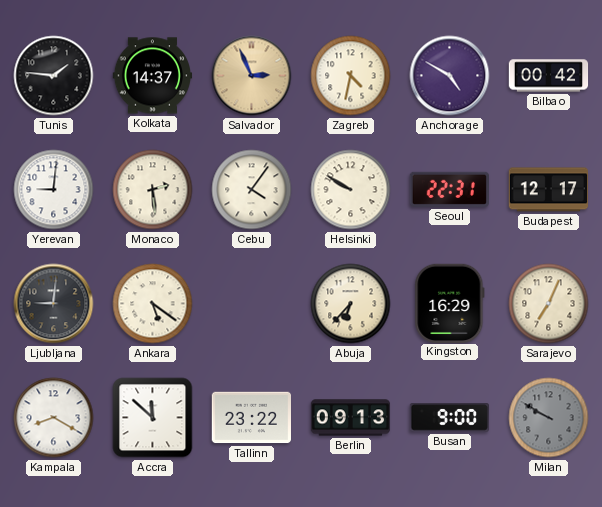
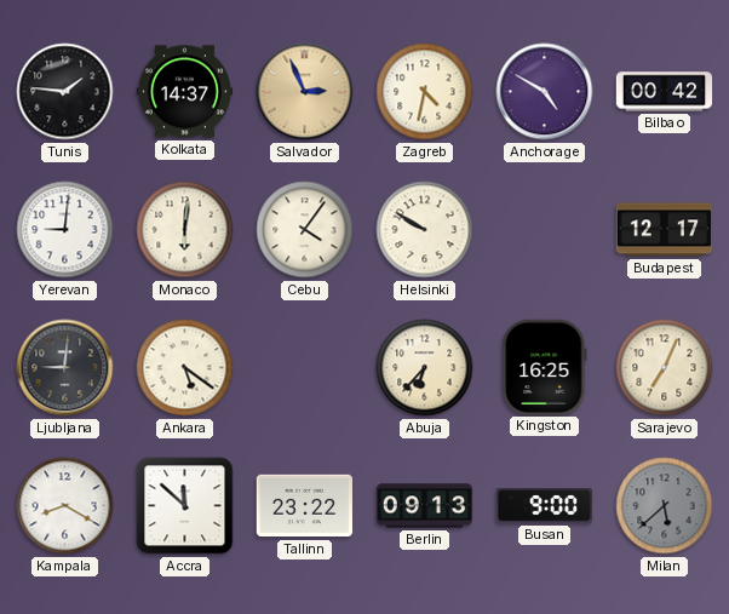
Monaco: 2:29 -> 6:01
Seoul: 22:31 -> none
Kingston: 16:29 -> 16:25
Milan: 9:50 -> 5:38
